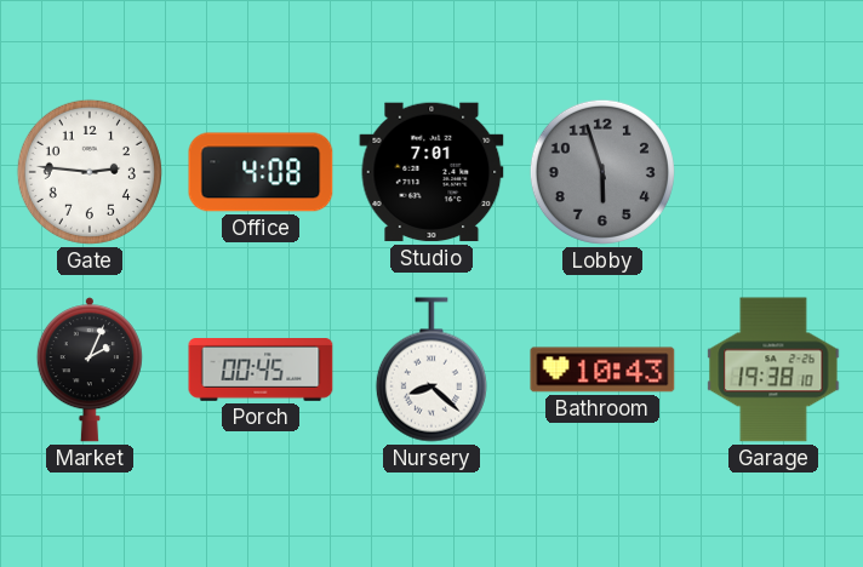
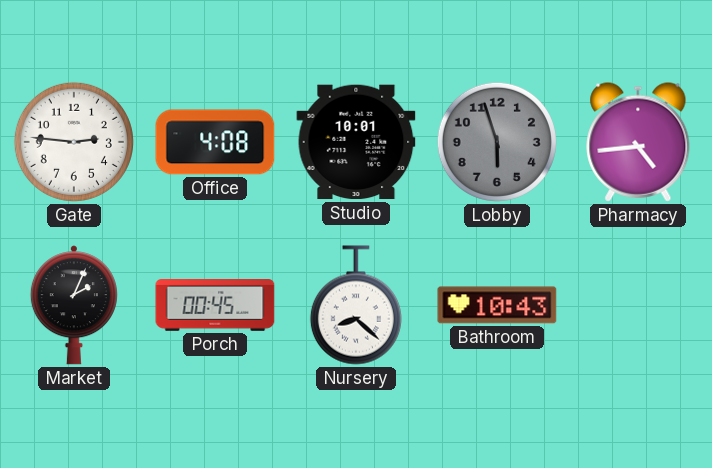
Studio: 7:01 -> 10:01
Pharmacy: none -> 4:44
Garage: 19:38 -> none
